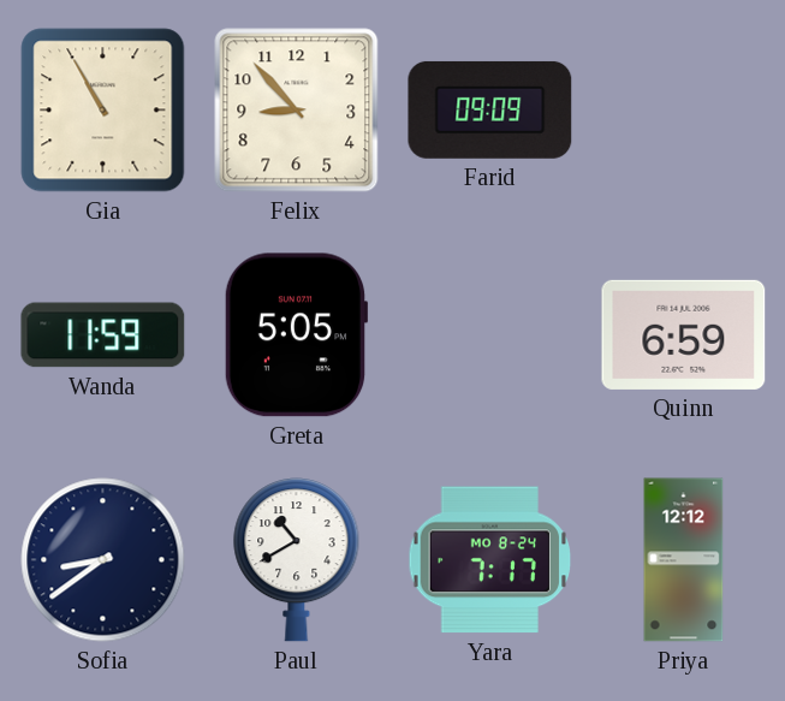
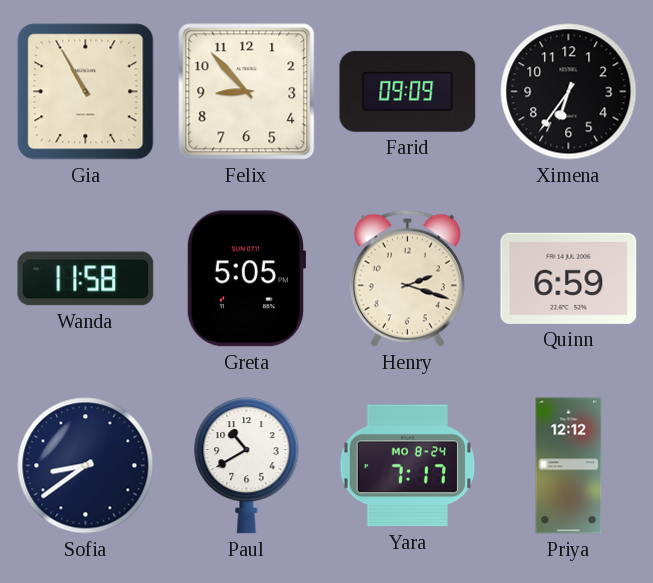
Ximena: none -> 6:36
Wanda: 11:59 -> 11:58
Henry: none -> 2:18
